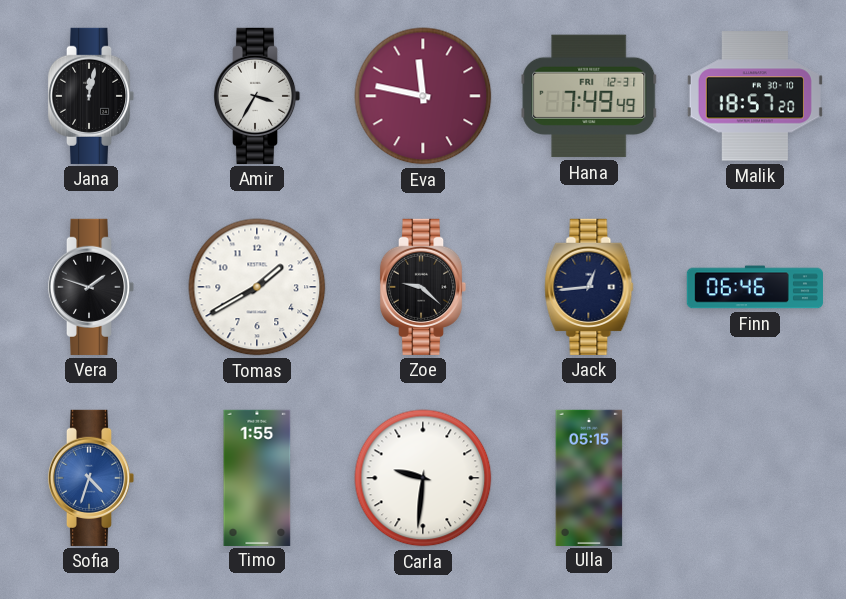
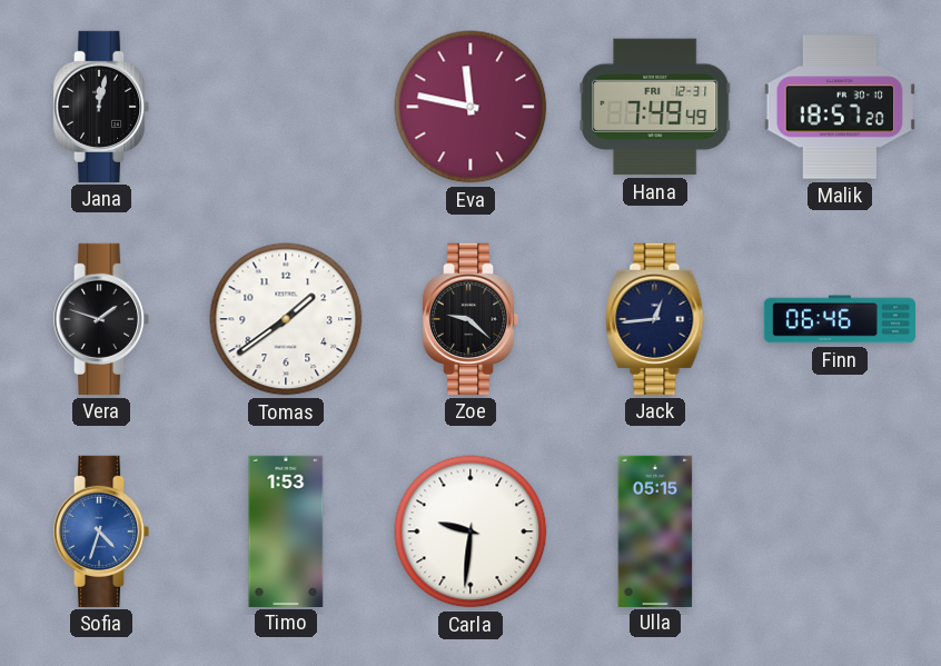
Amir: 3:35 -> none
Tomas: 1:40 -> 1:39
Timo: 1:55 -> 1:53
